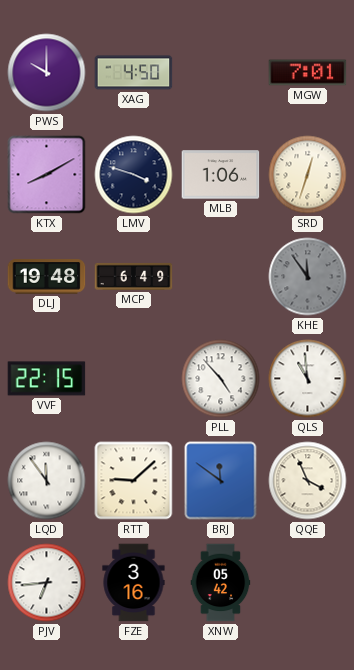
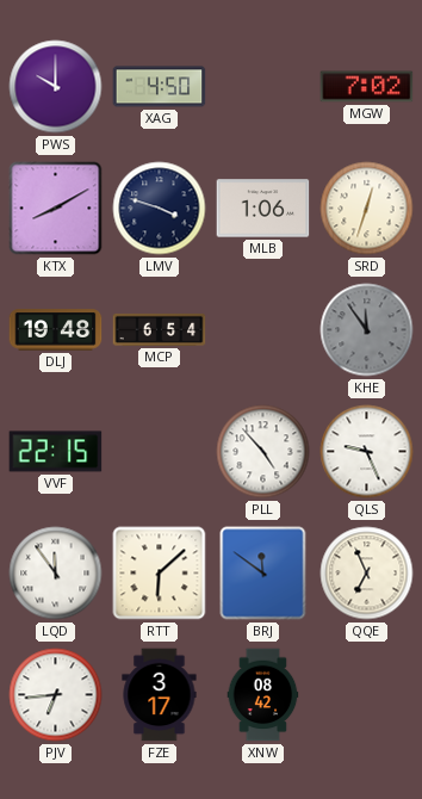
MGW: 7:01 -> 7:02
MCP: 6:49 -> 6:54
QLS: 10:59 -> 9:26
RTT: 9:08 -> 6:08
QQE: 3:56 -> 6:56
FZE: 3:16 -> 3:17
XNW: 05:42 -> 08:42
